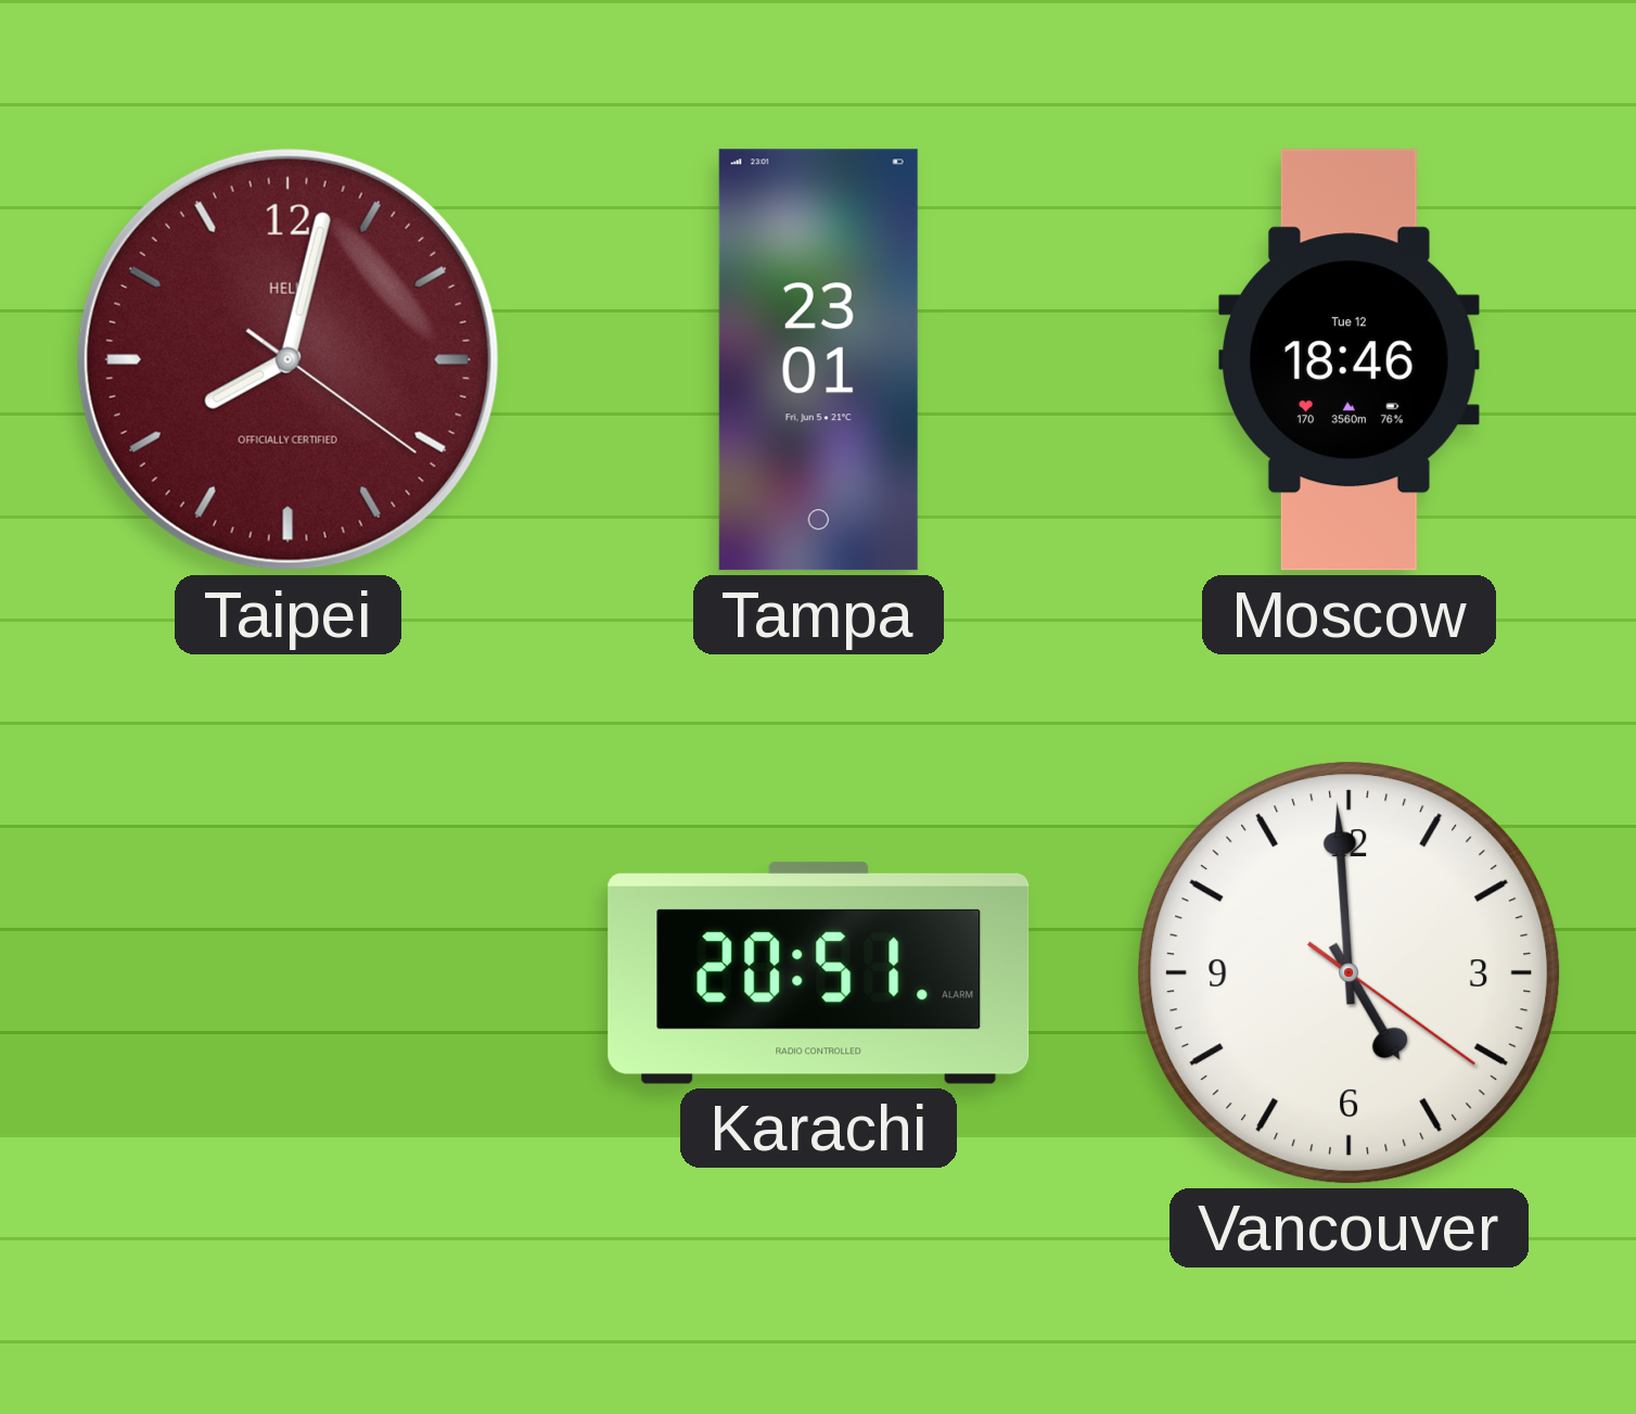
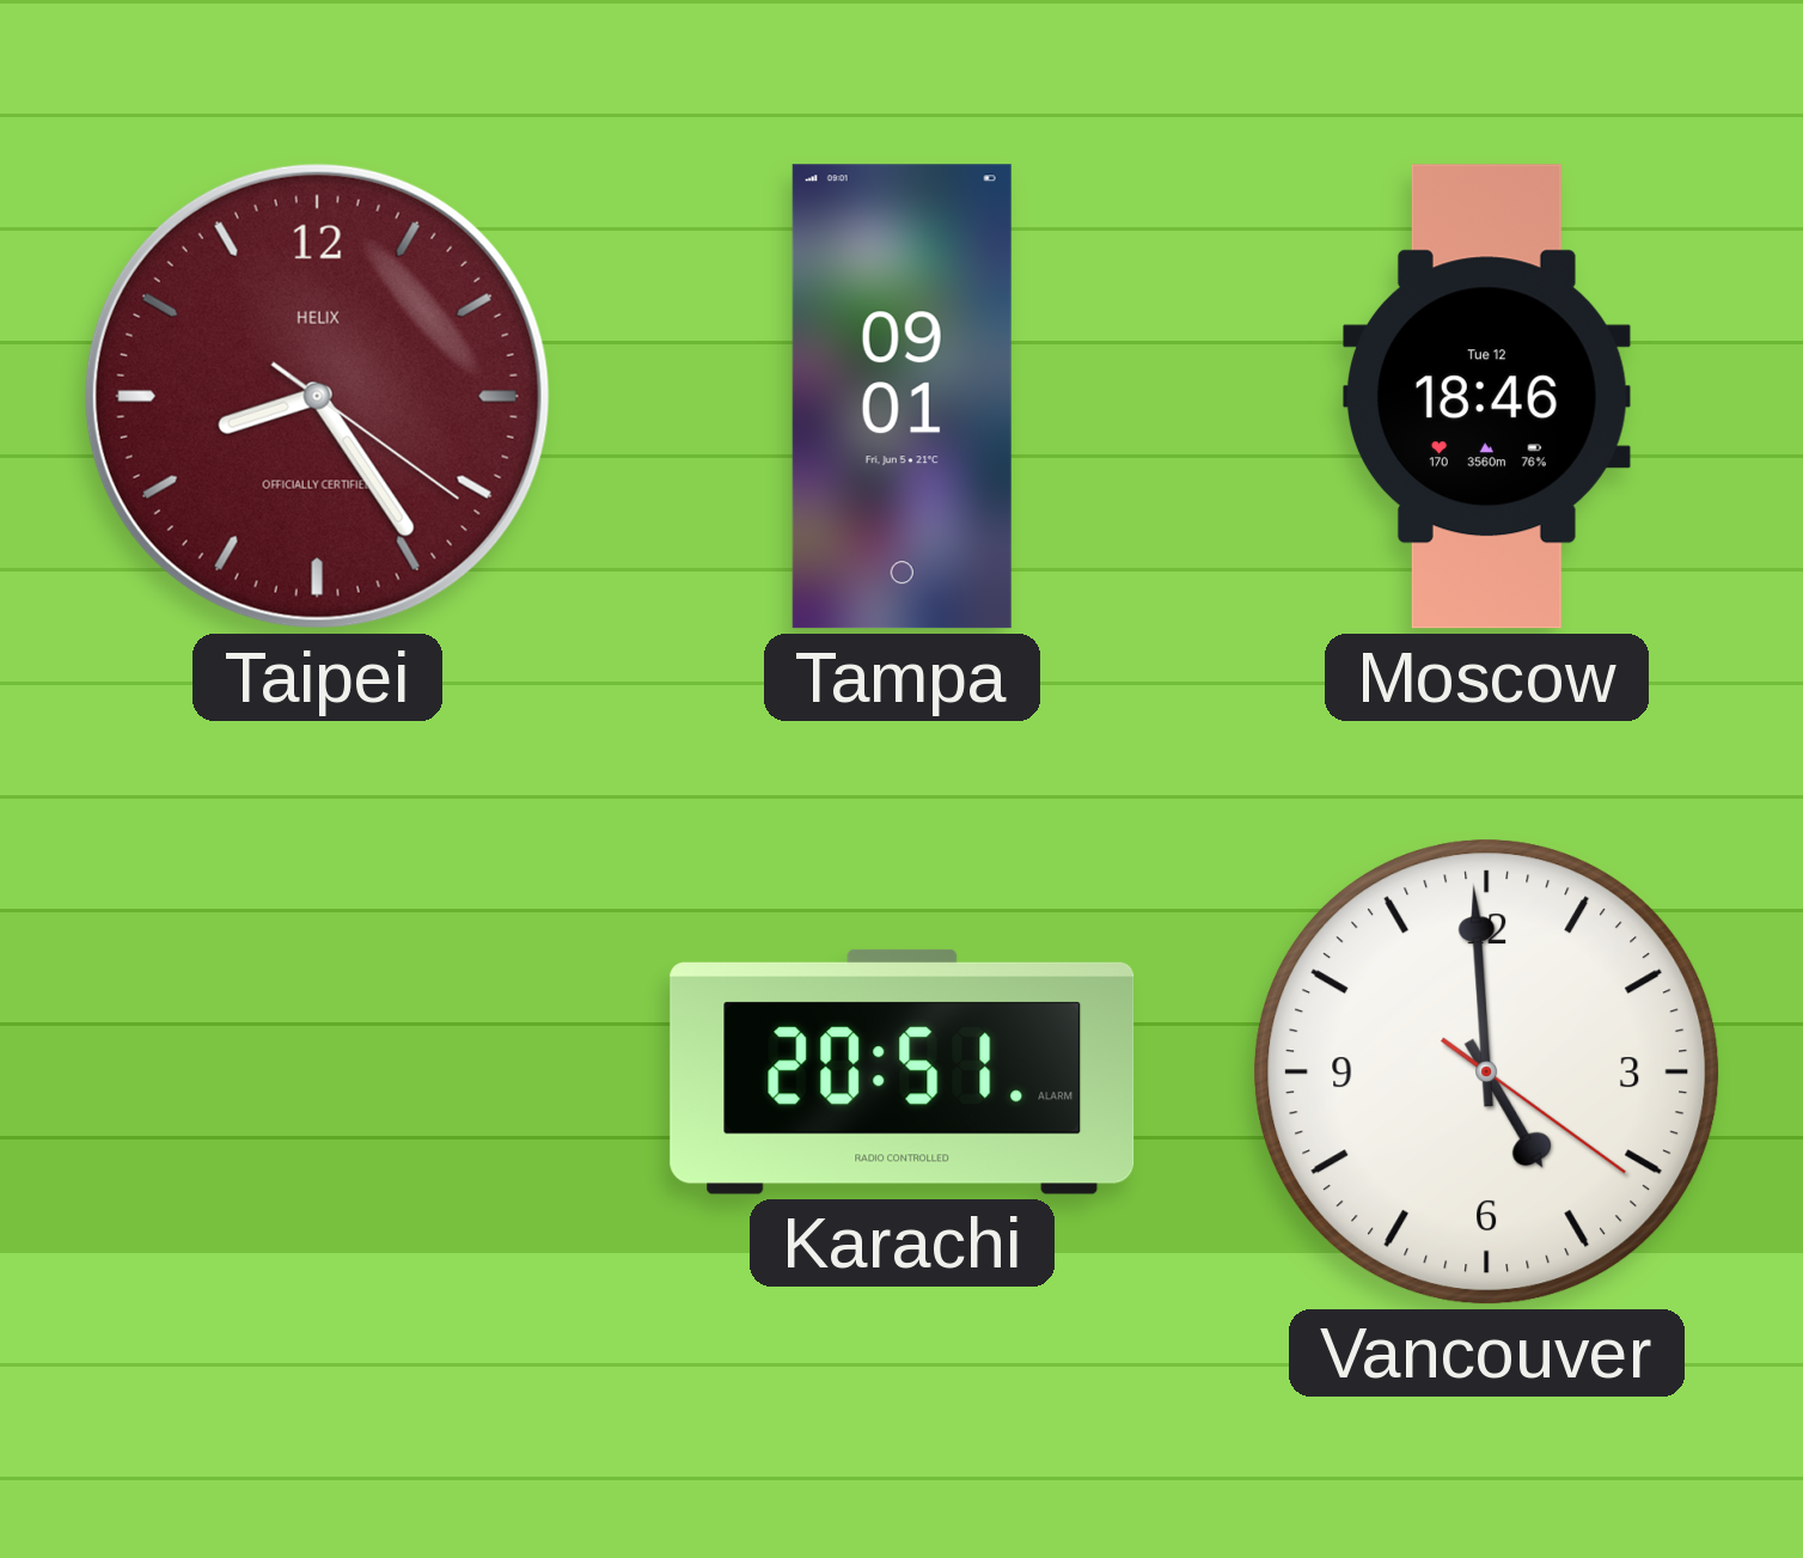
Taipei: 8:02 -> 8:24
Tampa: 23:01 -> 09:01
